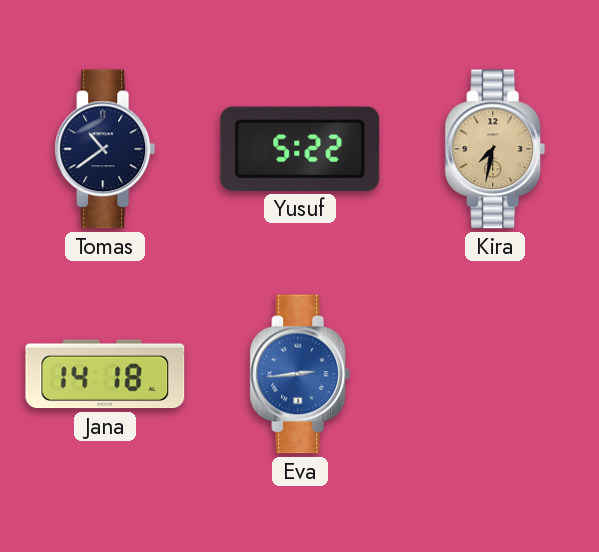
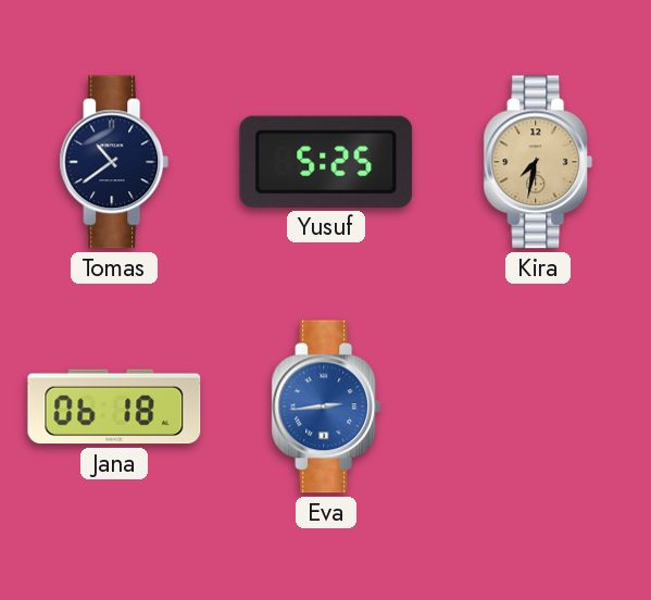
Yusuf: 5:22 -> 5:25
Jana: 14:18 -> 06:18
